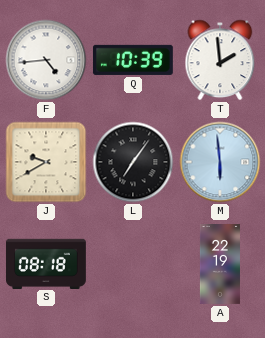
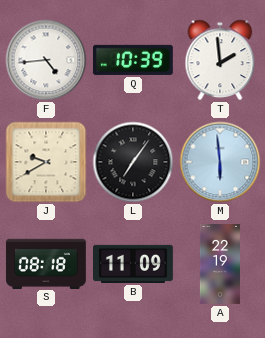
B: none -> 11:09
